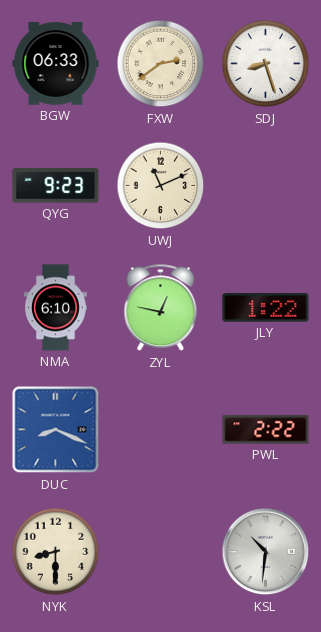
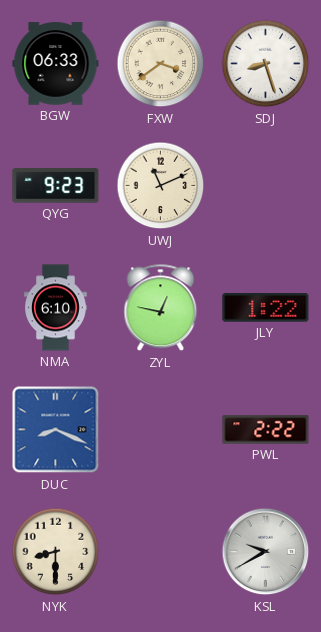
FXW: 2:39 -> 3:39
KSL: 10:31 -> 9:40
